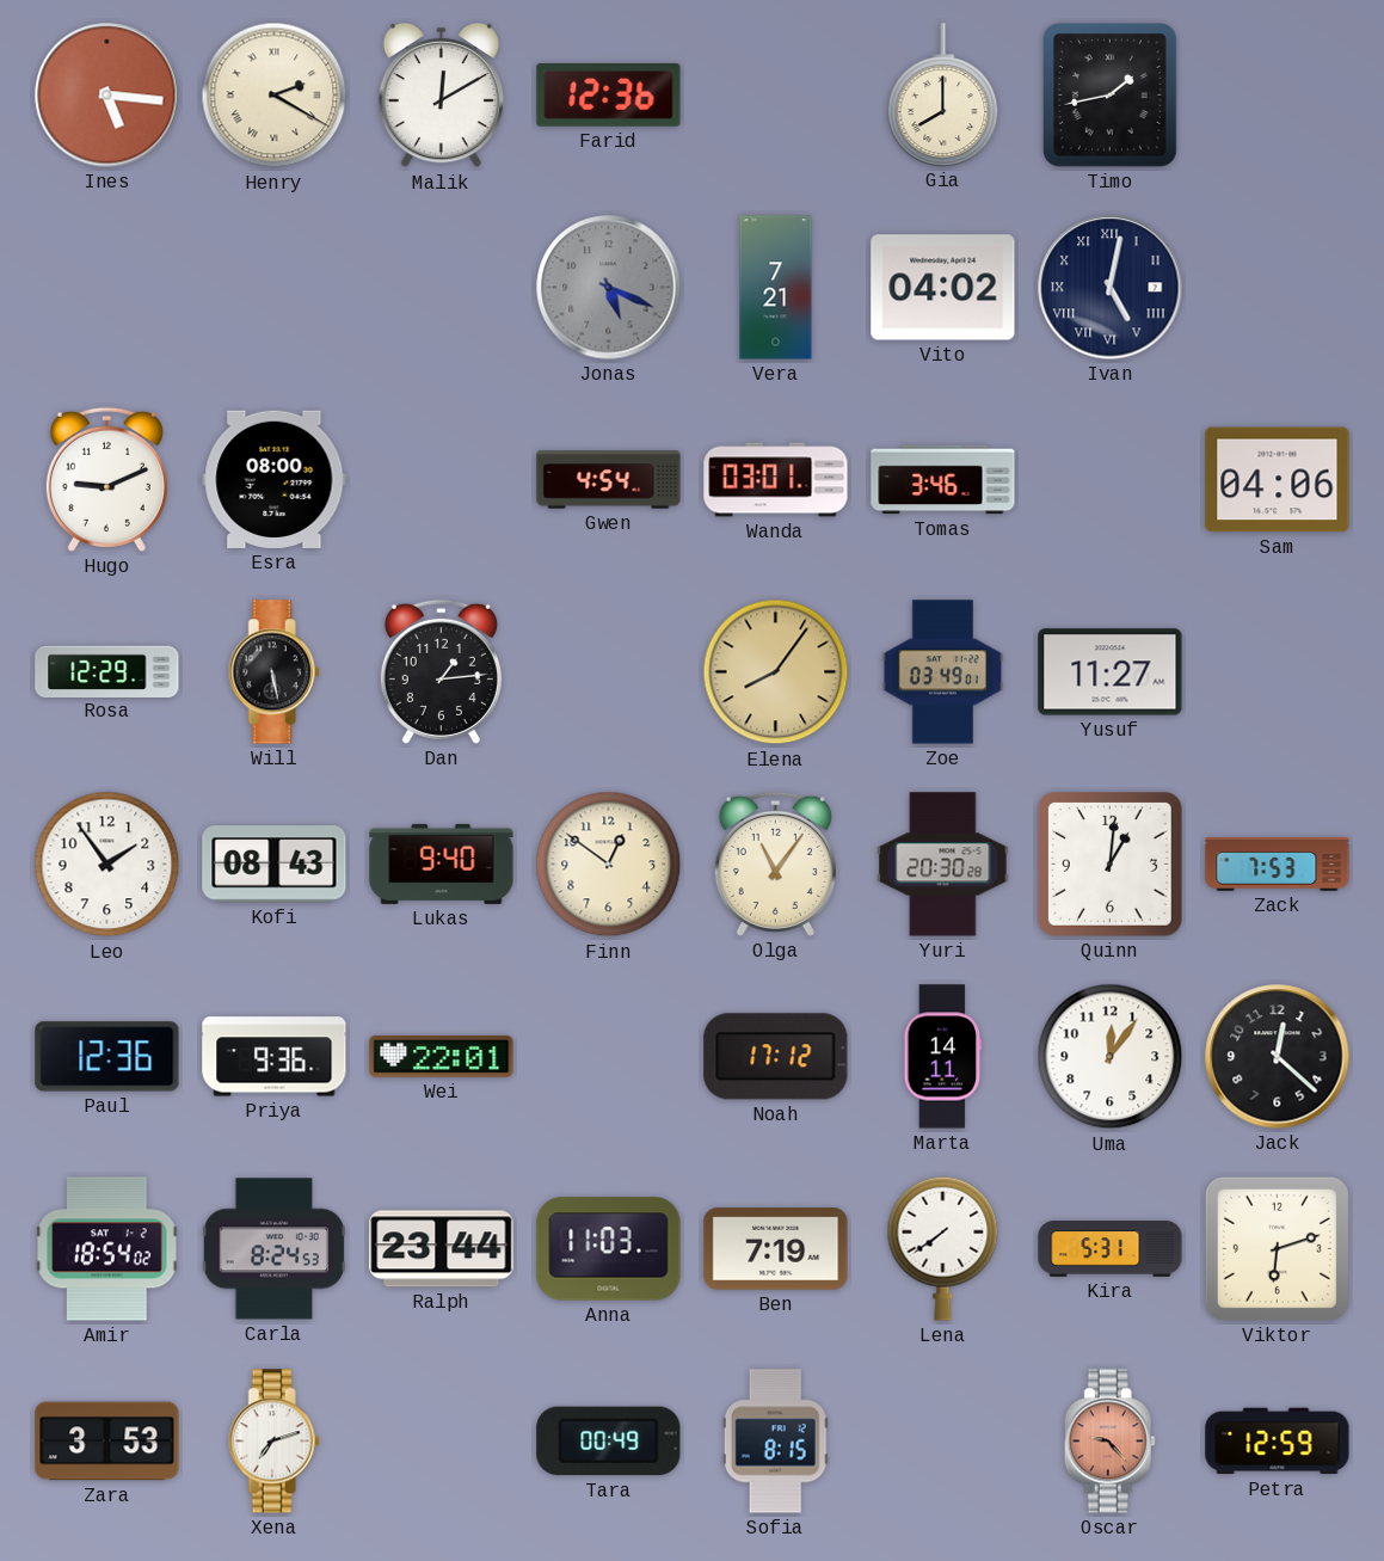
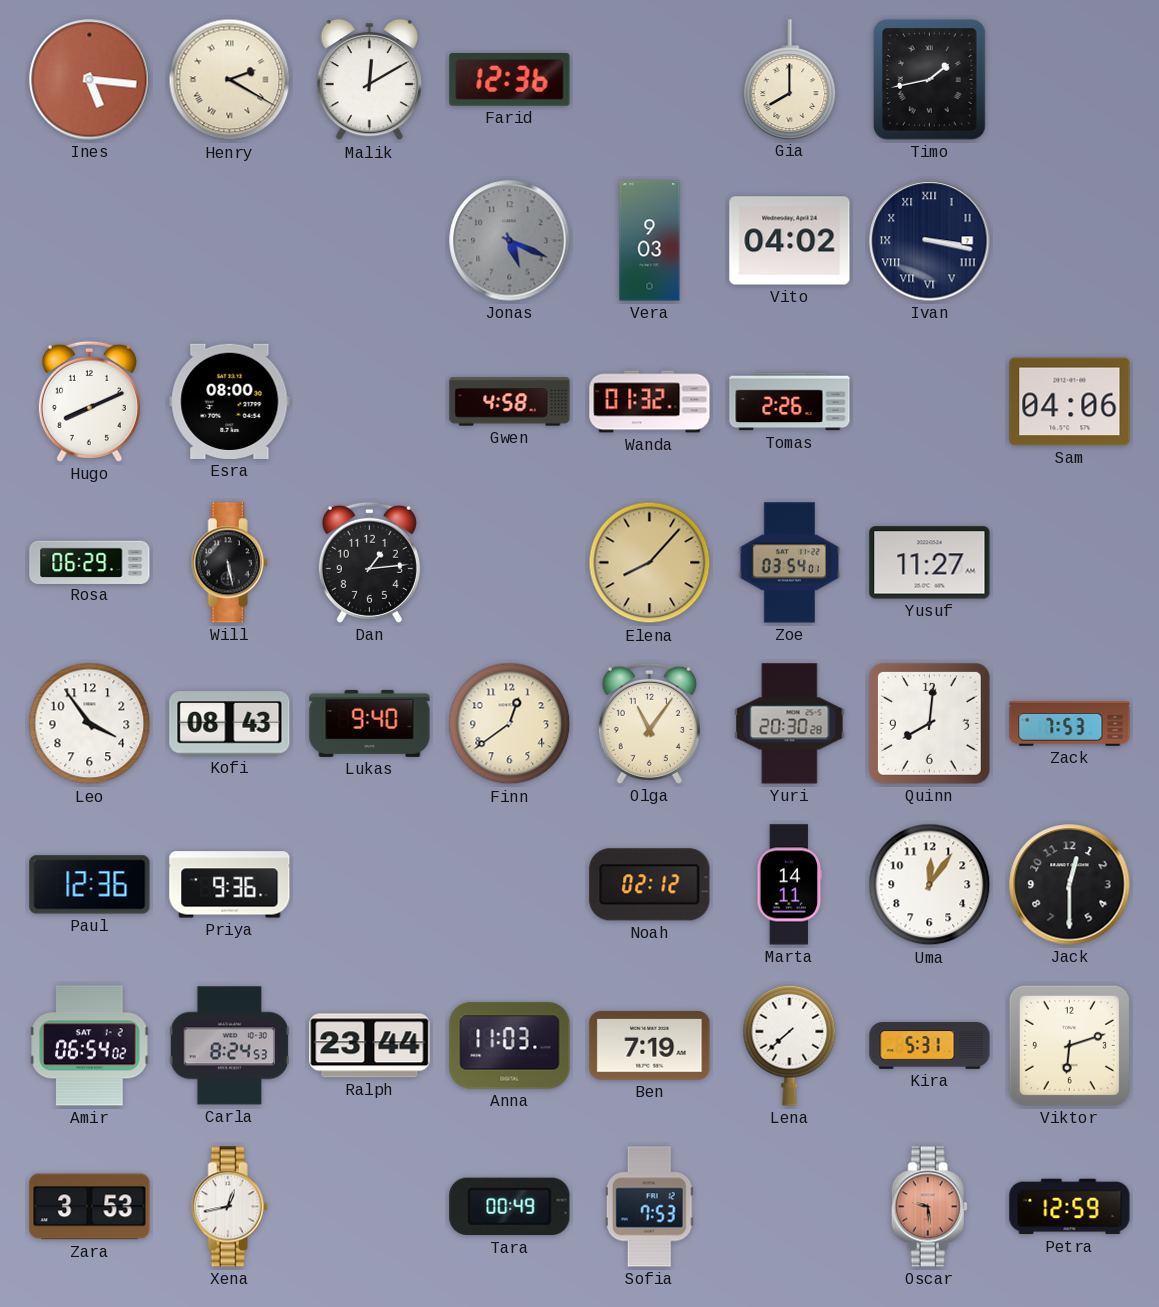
Vera: 7:21 -> 9:03
Ivan: 5:02 -> 3:17
Hugo: 9:11 -> 8:11
Gwen: 4:54 -> 4:58
Wanda: 03:01 -> 01:32
Tomas: 3:46 -> 2:26
Rosa: 12:29 -> 06:29
Elena: 8:06 -> 8:07
Zoe: 03:49 -> 03:54
Leo: 1:54 -> 3:54
Finn: 12:51 -> 12:39
Quinn: 1:01 -> 8:01
Wei: 22:01 -> none
Noah: 17:12 -> 02:12
Jack: 12:22 -> 12:30
Amir: 18:54 -> 06:54
Lena: 7:39 -> 7:38
Xena: 7:12 -> 12:43
Sofia: 8:15 -> 7:53
Oscar: 9:23 -> 9:29
